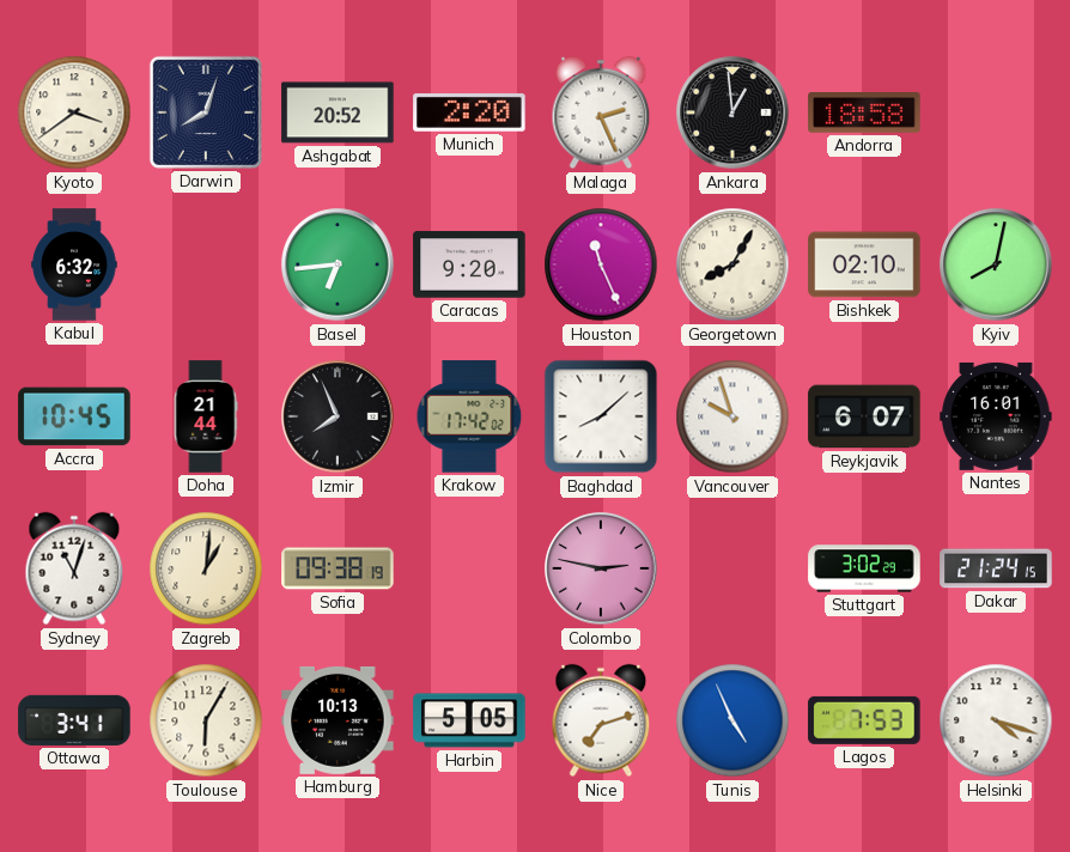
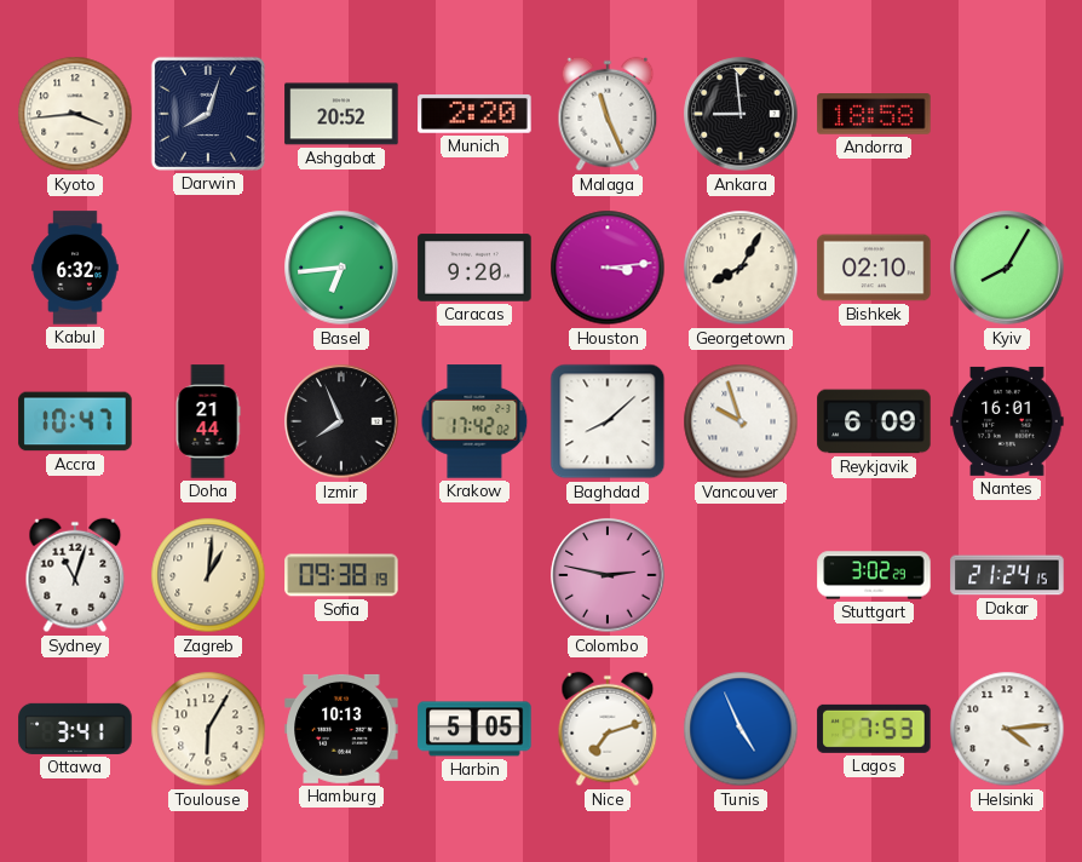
Kyoto: 3:39 -> 3:44
Malaga: 2:26 -> 11:26
Ankara: 12:59 -> 8:59
Houston: 11:26 -> 3:14
Kyiv: 8:02 -> 8:05
Accra: 10:45 -> 10:47
Reykjavik: 6:07 -> 6:09
Helsinki: 4:18 -> 4:14
